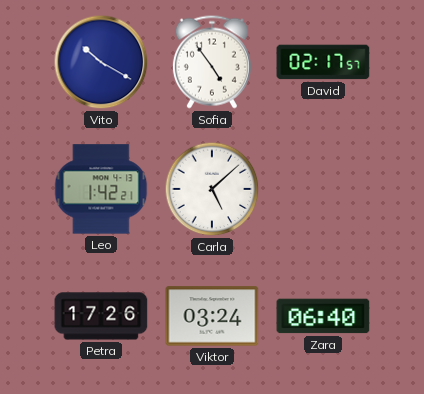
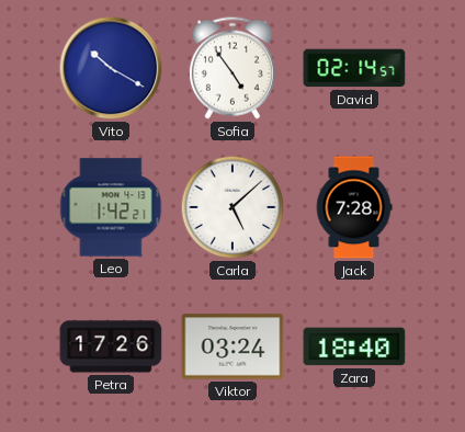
David: 02:17 -> 02:14
Jack: none -> 7:28
Zara: 06:40 -> 18:40
